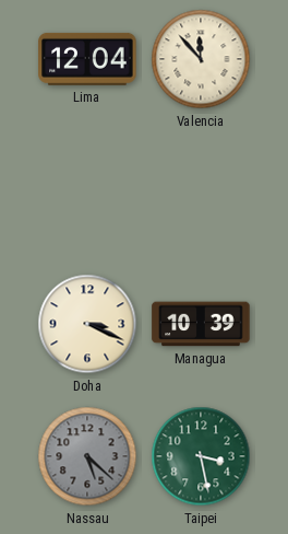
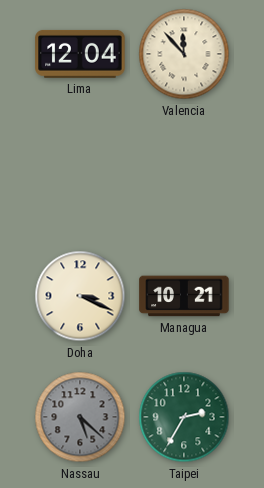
Managua: 10:39 -> 10:21
Taipei: 3:28 -> 2:35
